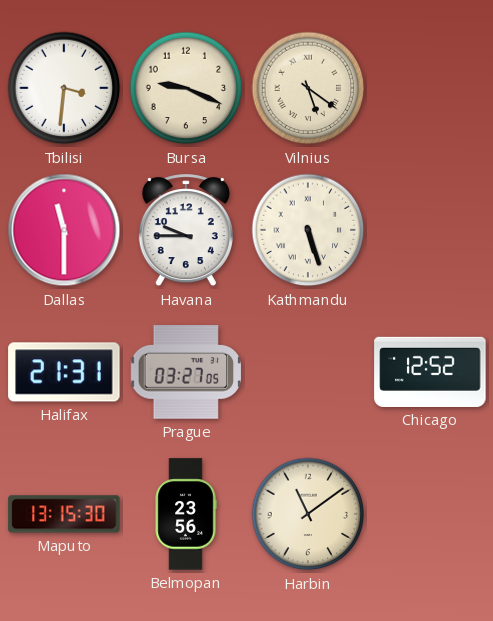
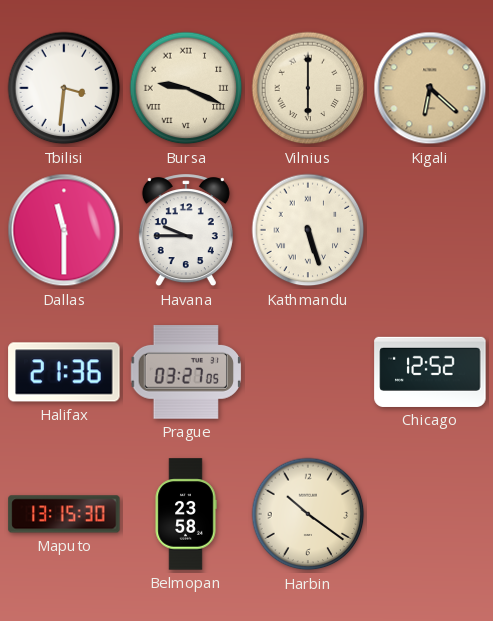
Bursa numerals: Arabic -> Roman
Vilnius: 5:21 -> 6:00
Kigali: none -> 6:22
Halifax: 21:31 -> 21:36
Belmopan: 23:56 -> 23:58
Harbin: 11:09 -> 10:21
